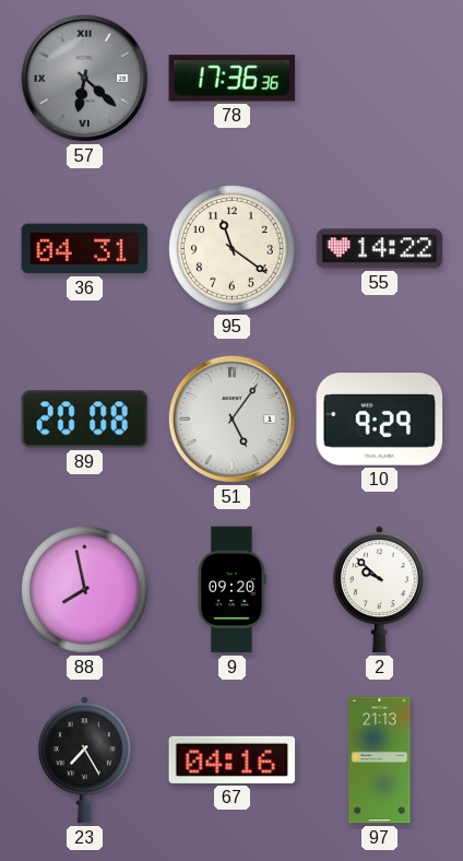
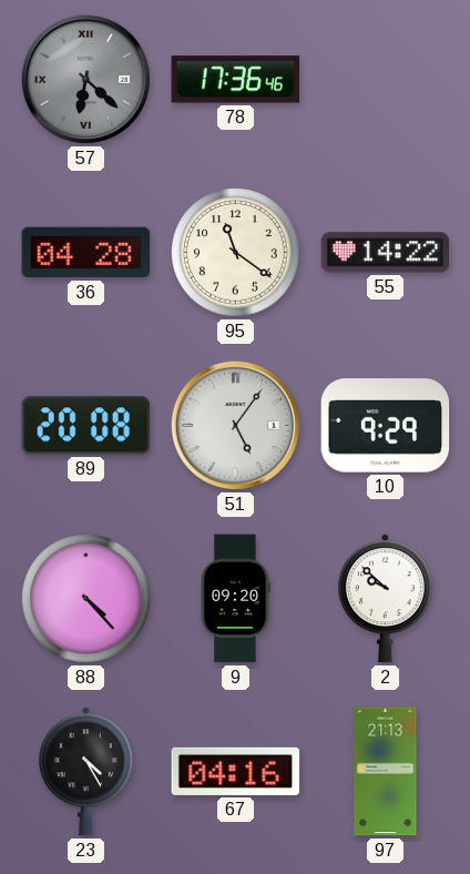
78: 17:36:36 -> 17:36:46
36: 04:31 -> 04:28
88: 7:58 -> 4:23
23: 7:25 -> 4:25
